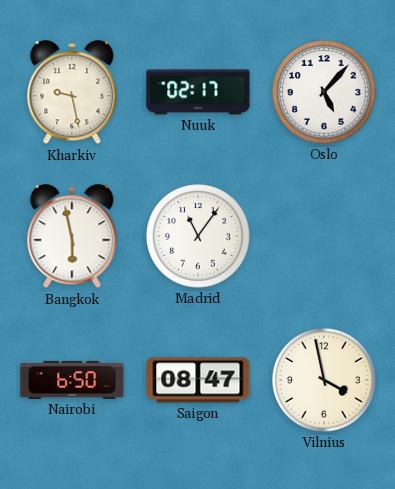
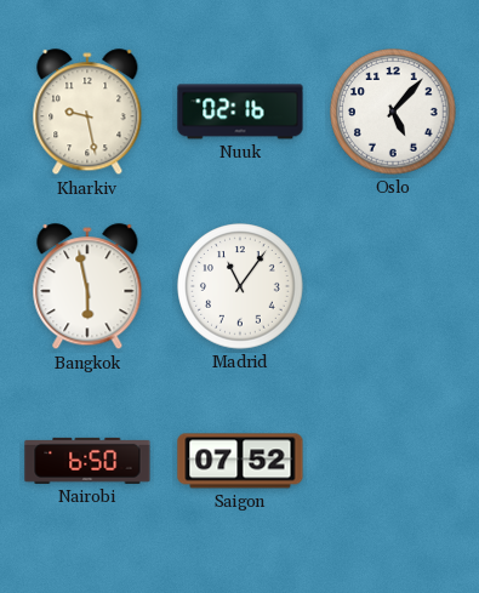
Nuuk: 02:17 -> 02:16
Saigon: 08:47 -> 07:52
Vilnius: 3:58 -> none
